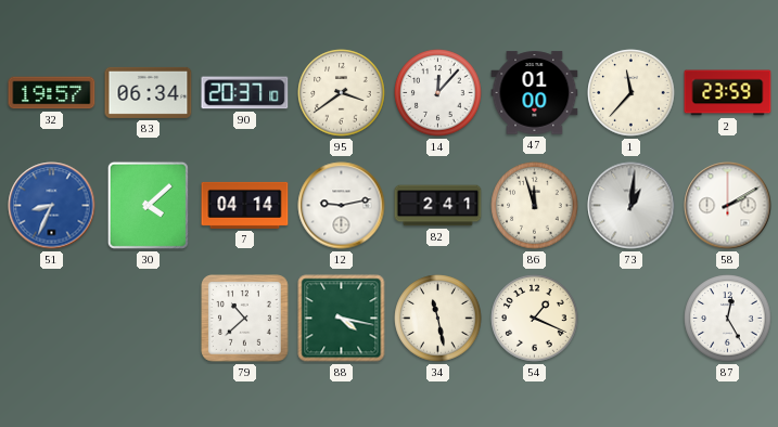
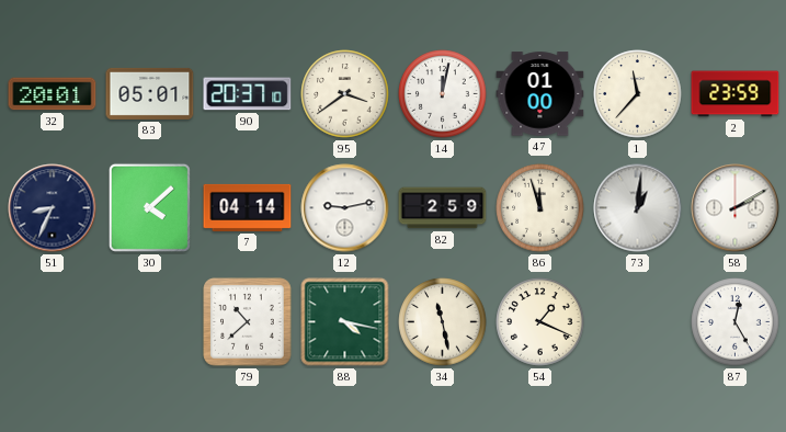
32: 19:57 -> 20:01
83: 06:34 -> 05:01
14: 12:07 -> 12:02
51 dial: blue -> navy
82: 2:41 -> 2:59
